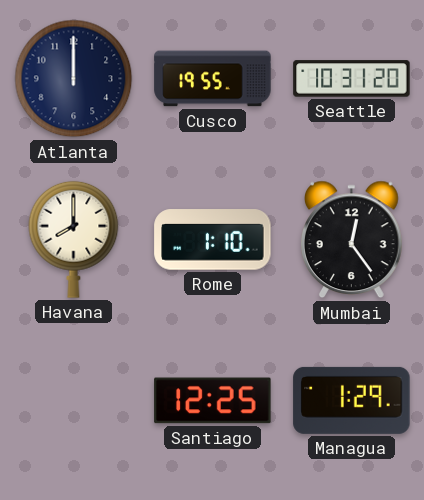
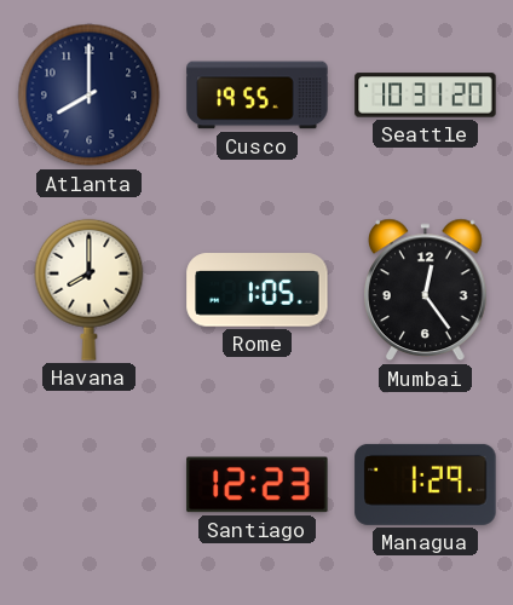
Atlanta: 12:00 -> 8:00
Rome: 1:10 -> 1:05
Santiago: 12:25 -> 12:23
